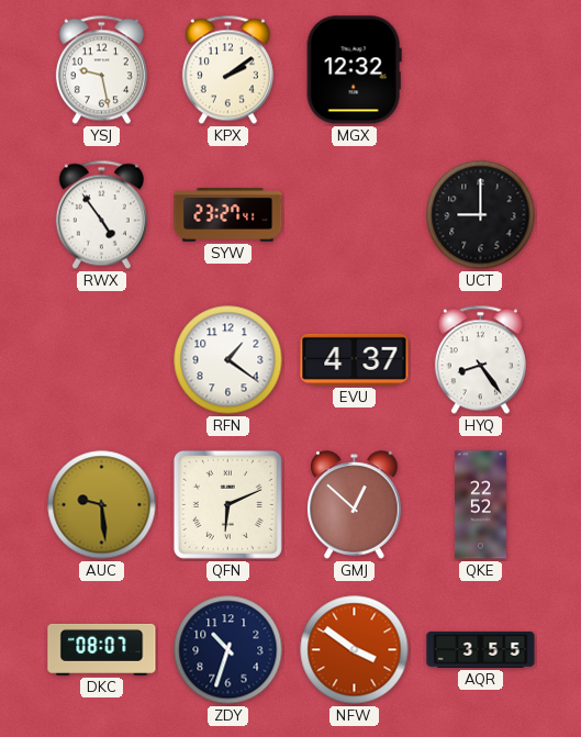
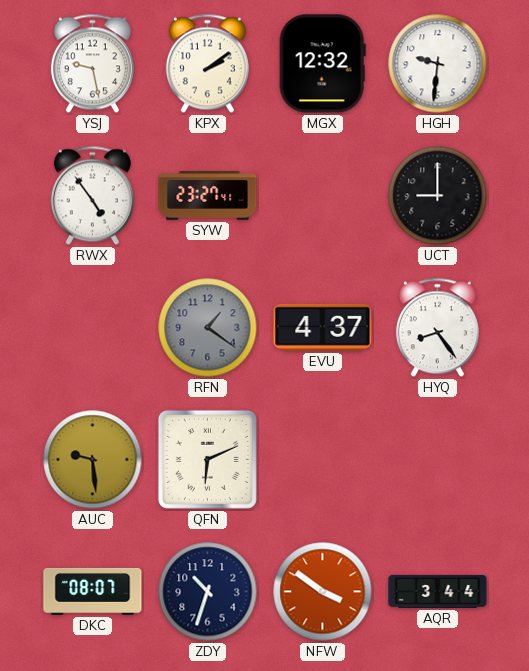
HGH: none -> 9:31
RFN dial: white -> grey
GMJ: 12:52 -> none
QKE: 22:52 -> none
AQR: 3:55 -> 3:44
